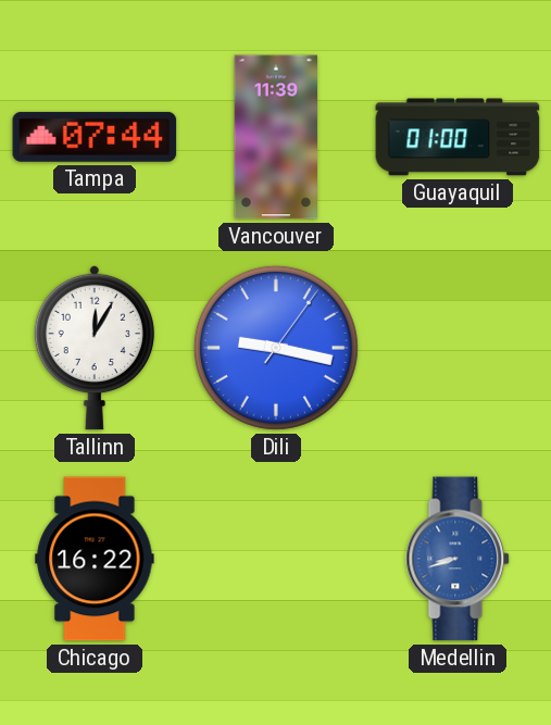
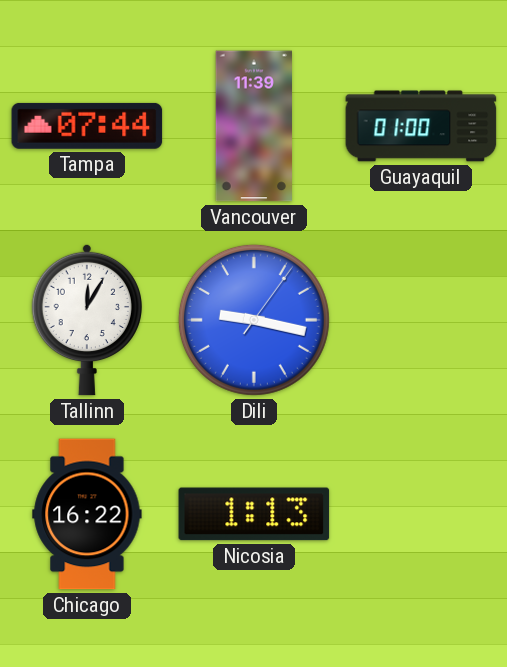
Nicosia: none -> 1:13
Medellin: 8:42 -> none
